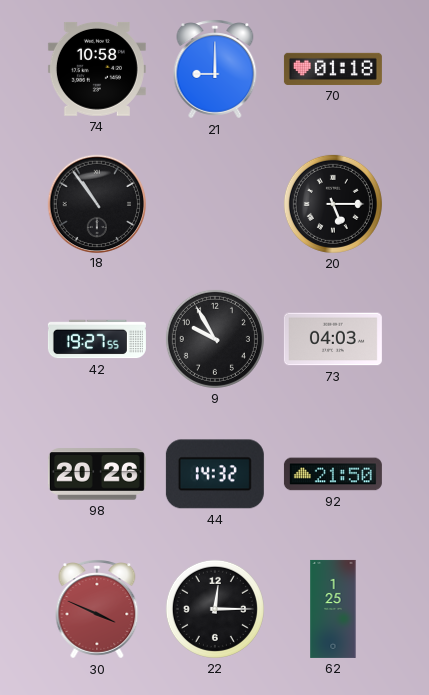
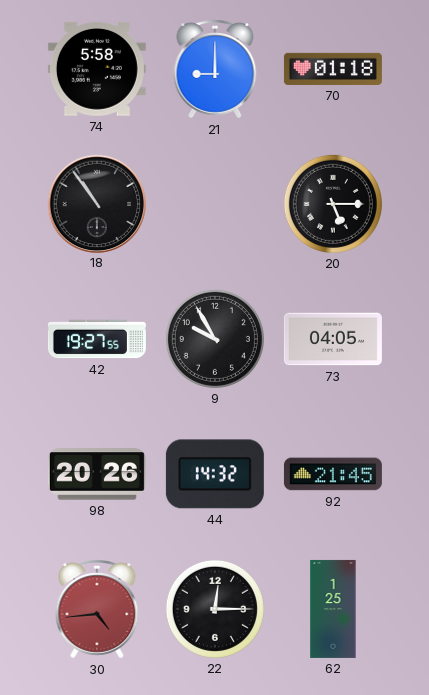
74: 10:58 -> 5:58
73: 04:03 -> 04:05
92: 21:50 -> 21:45
30: 3:49 -> 4:44
